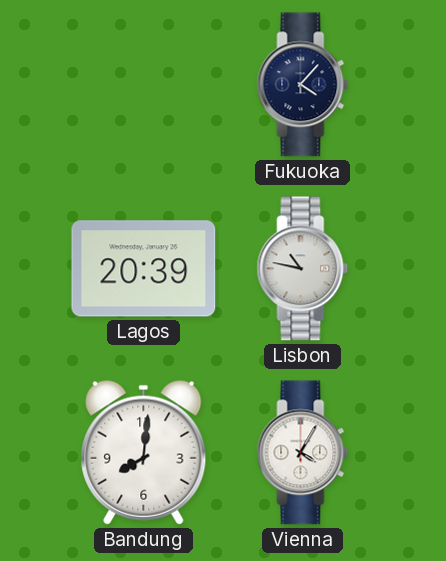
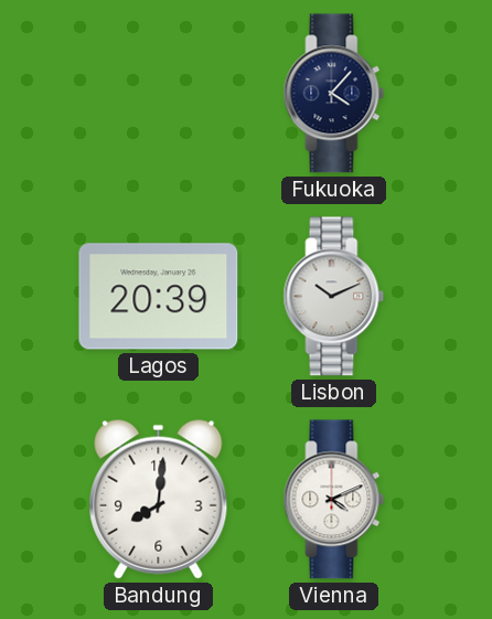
Lisbon: 10:47 -> 10:11
Vienna: 4:05 -> 4:11
